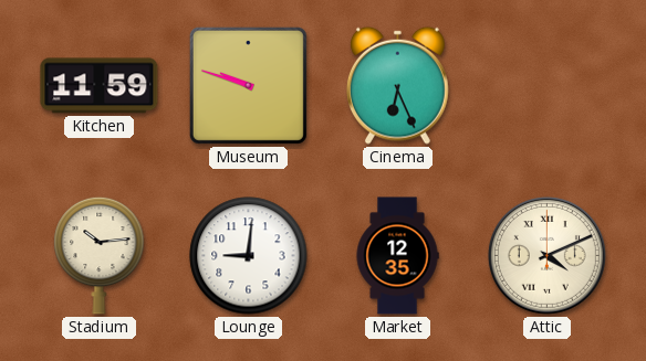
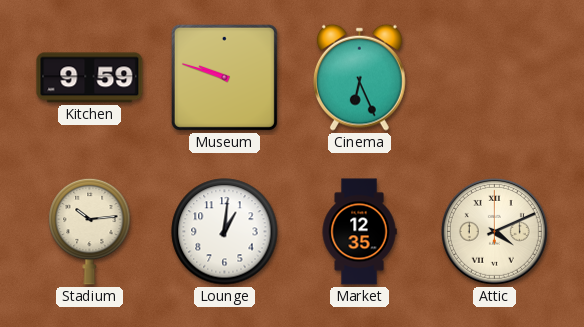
Kitchen: 11:59 -> 9:59
Lounge: 9:01 -> 1:01
